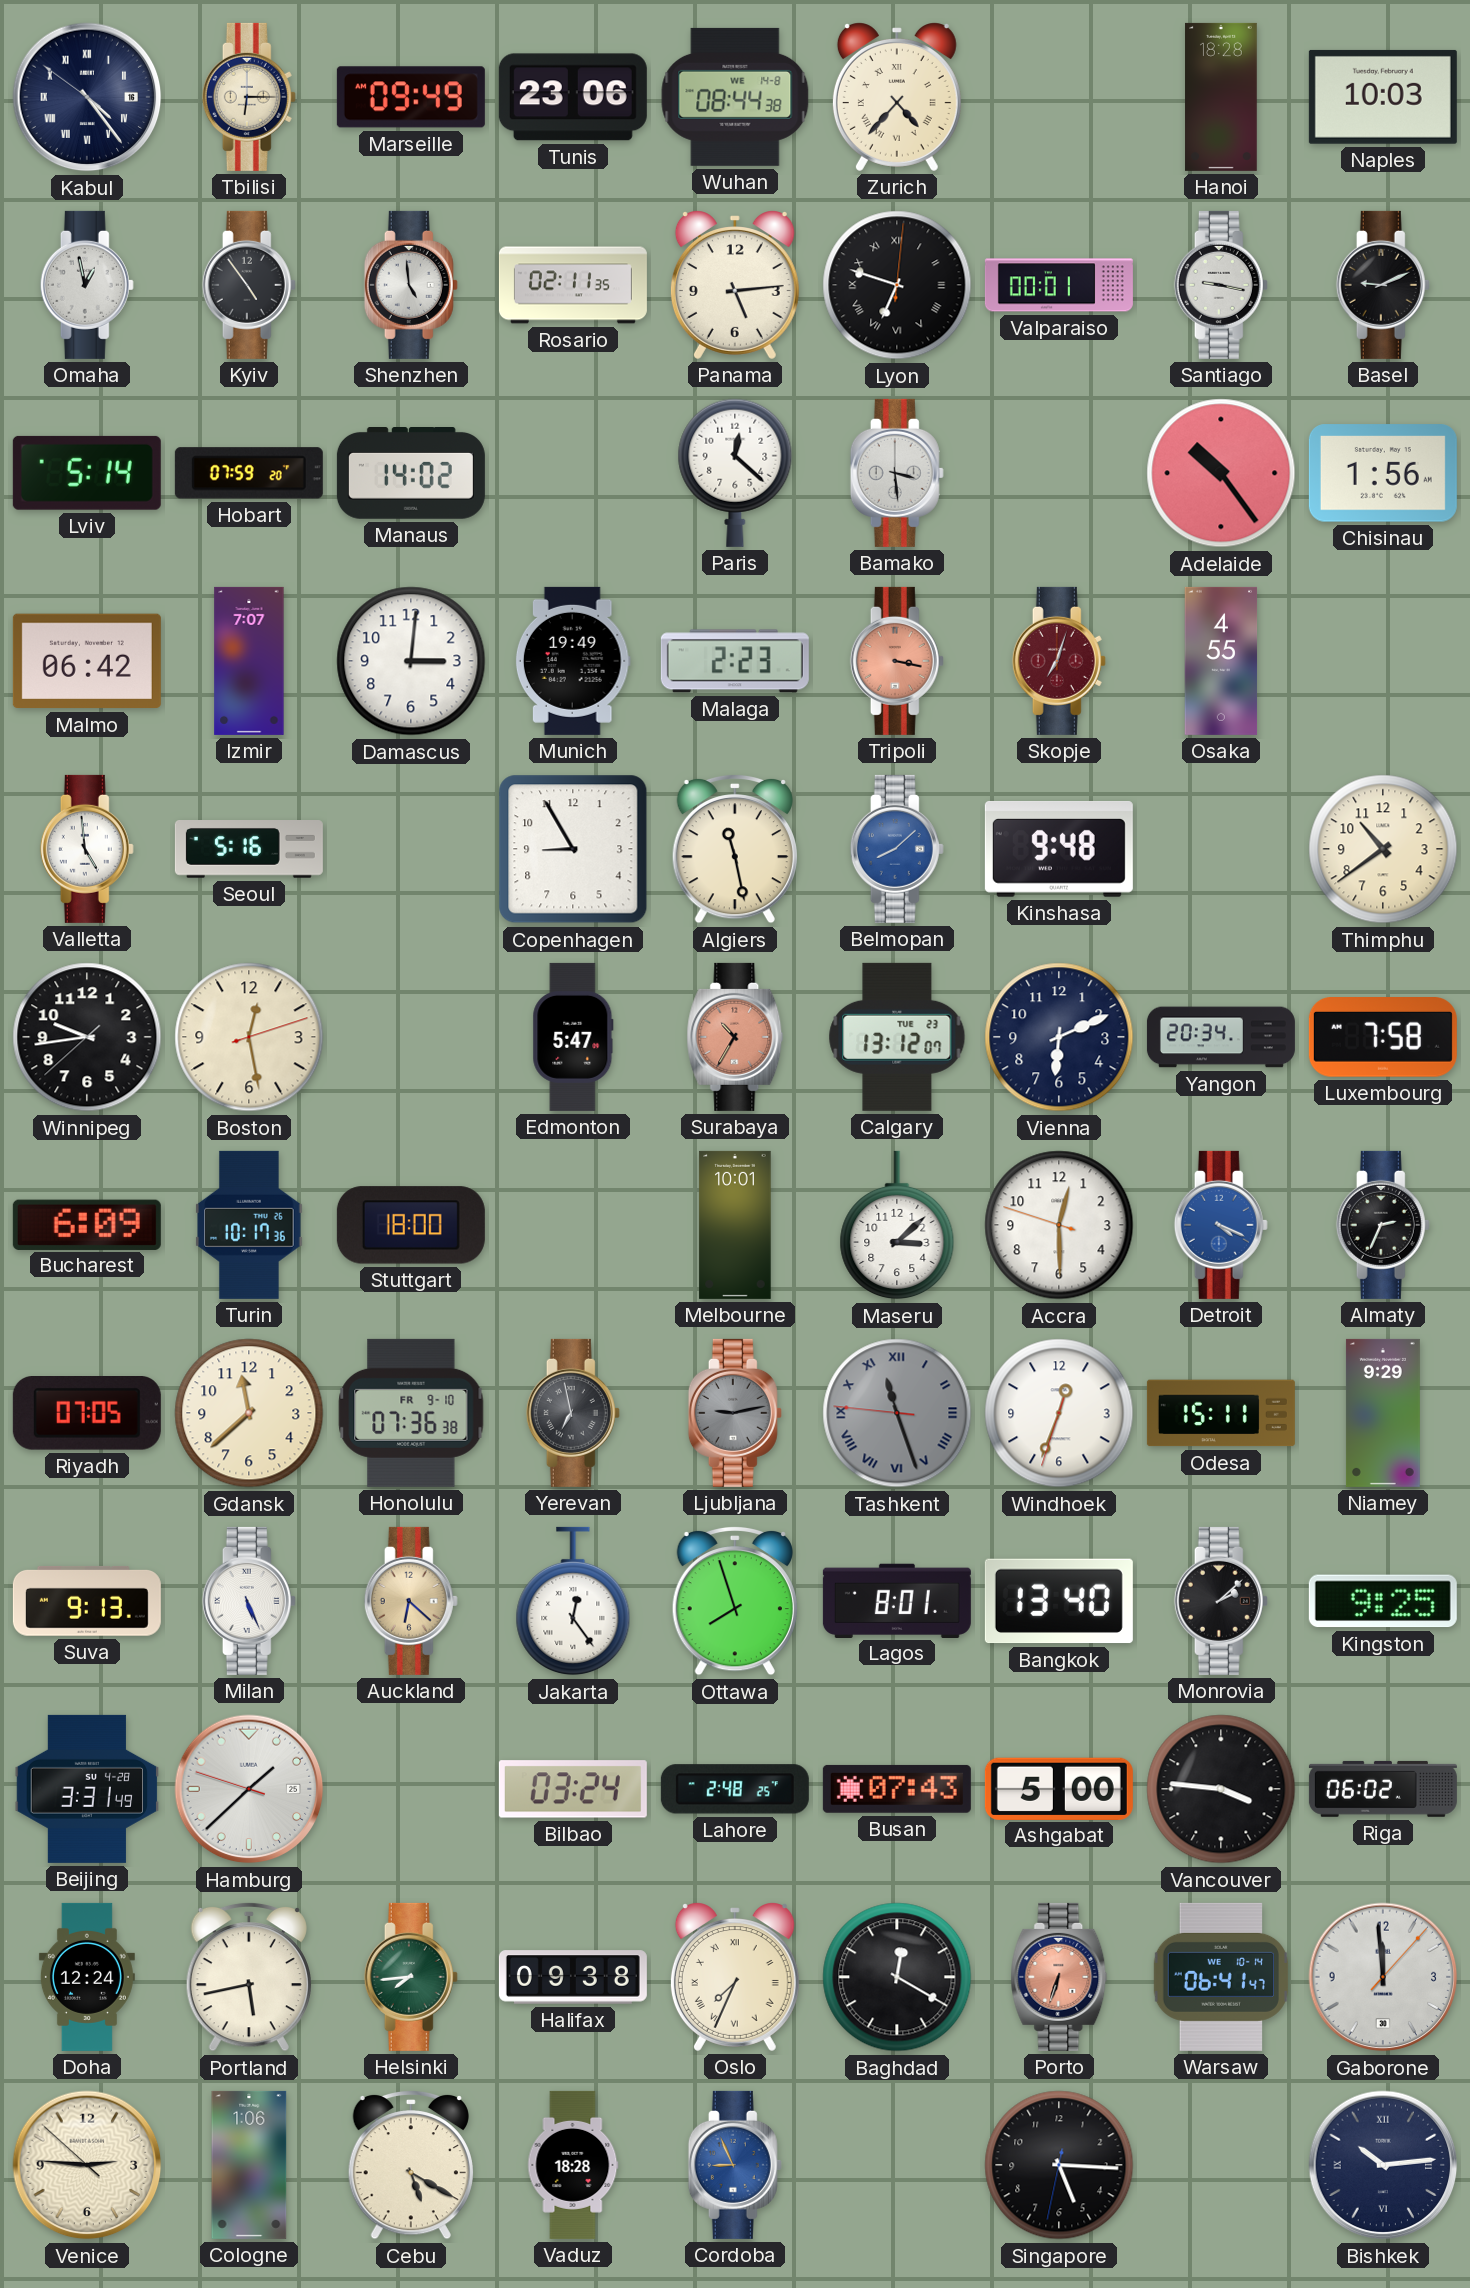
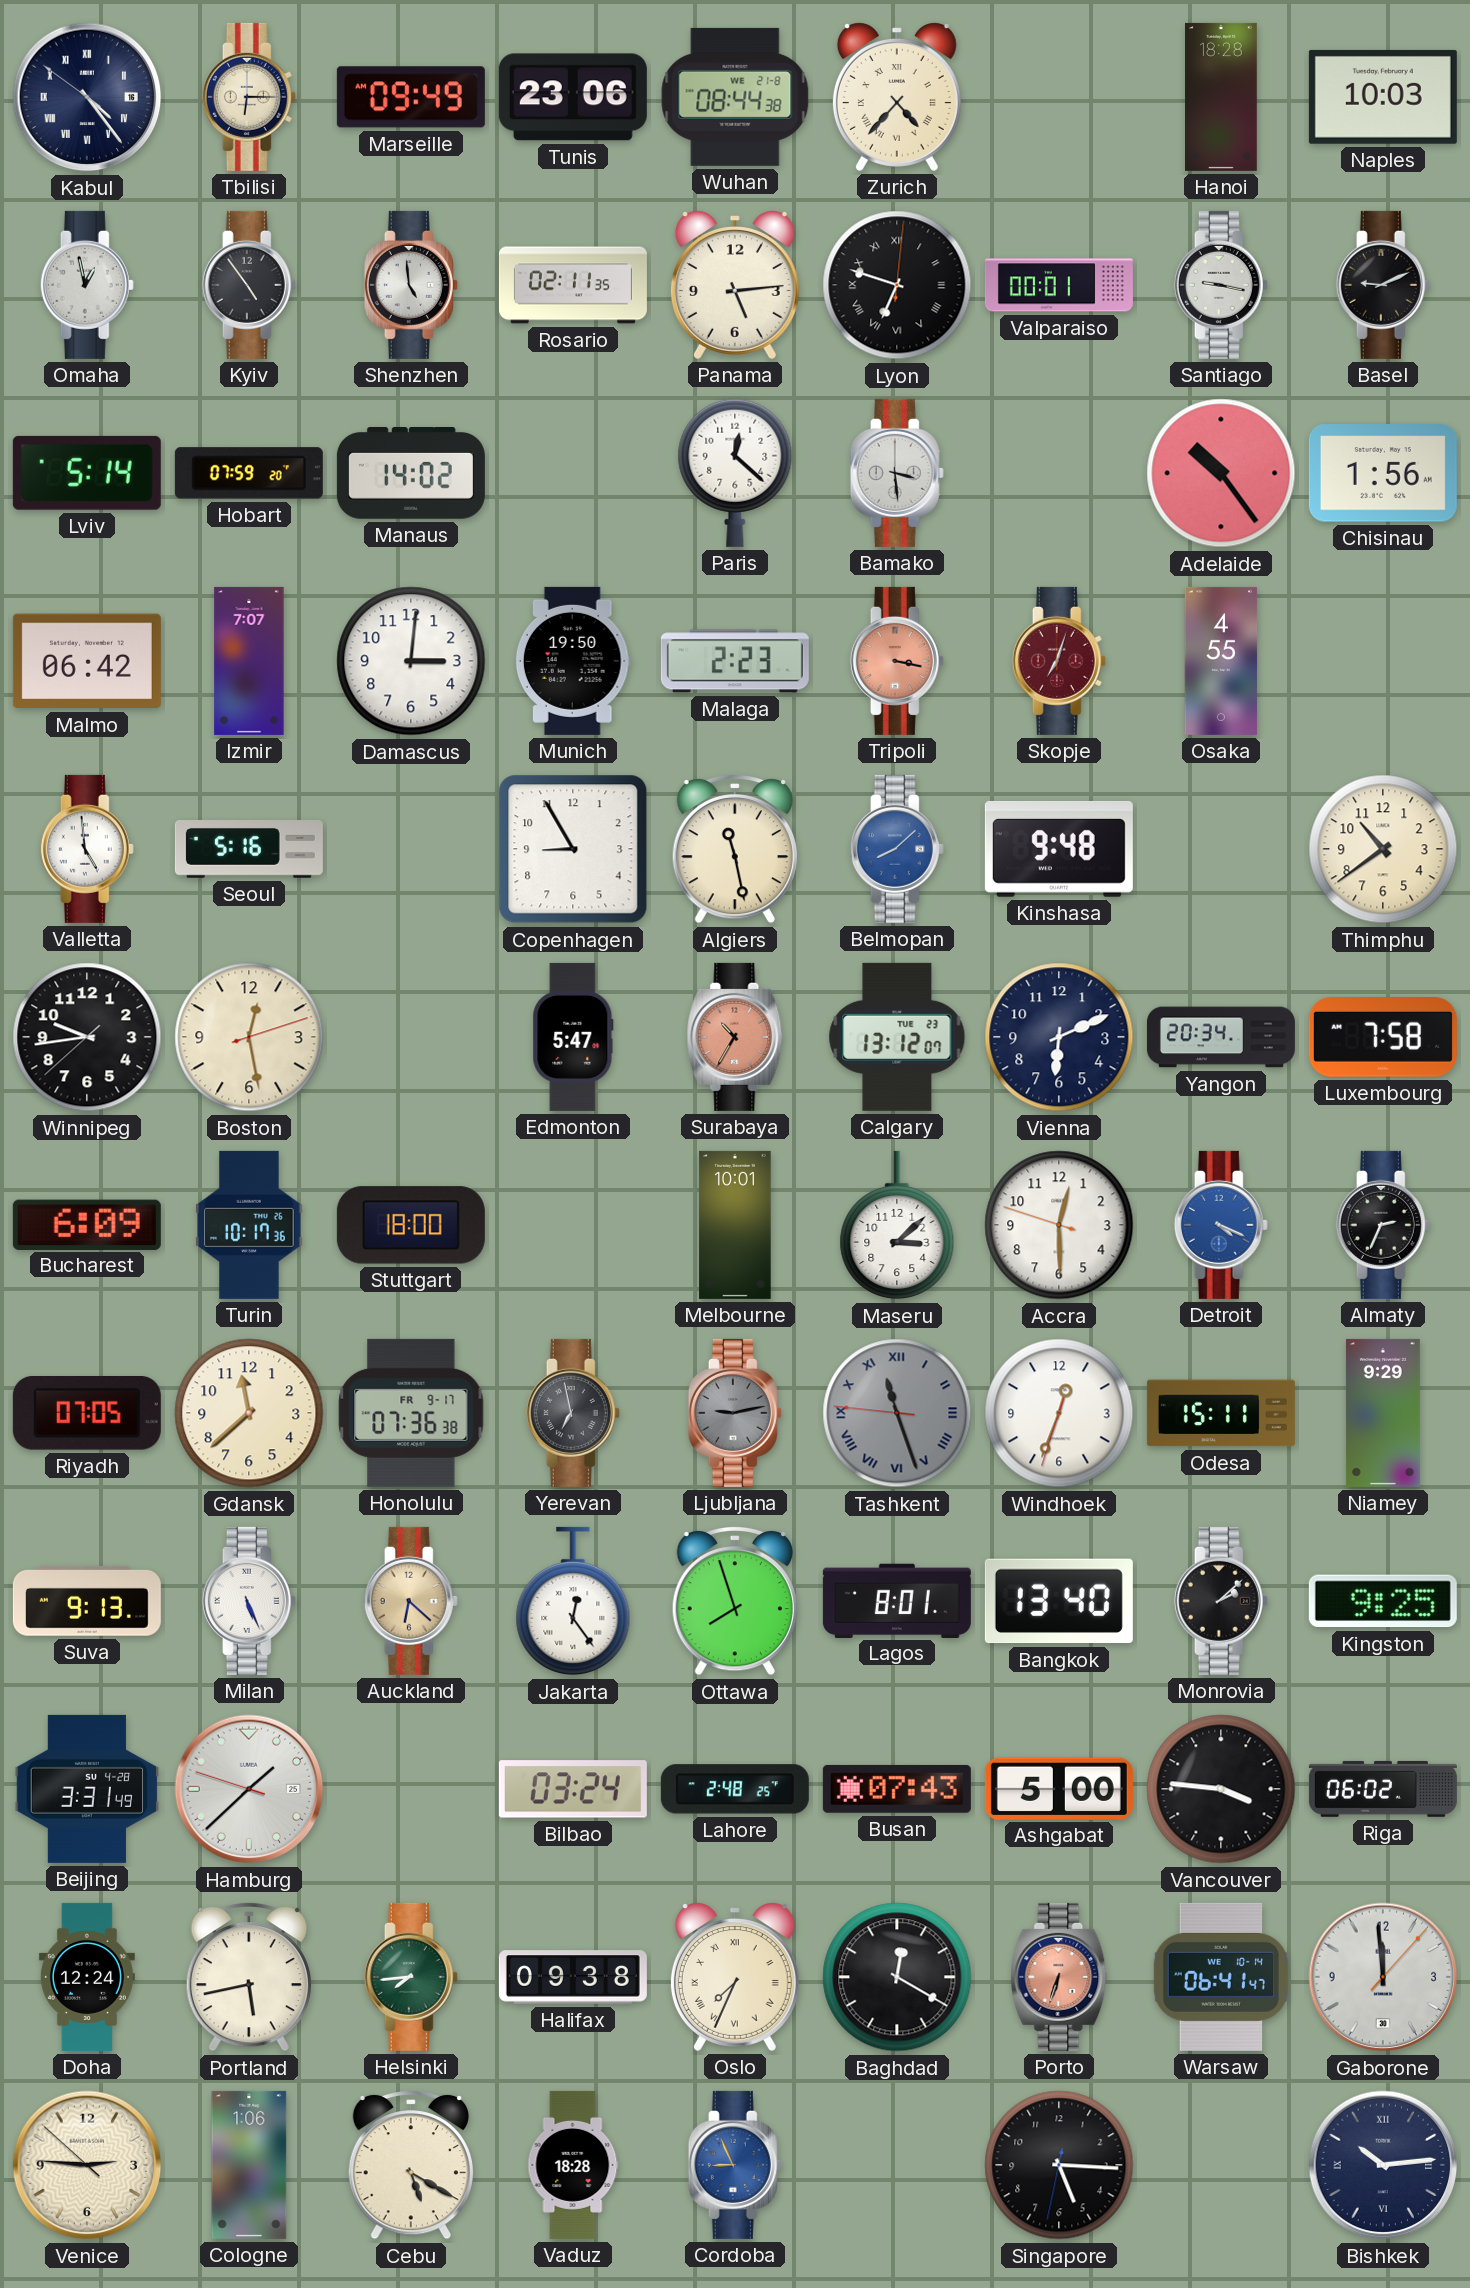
Wuhan date: WE 14-8 -> WE 21-8
Munich: 19:49 -> 19:50
Honolulu date: FR 9-10 -> FR 9-17
